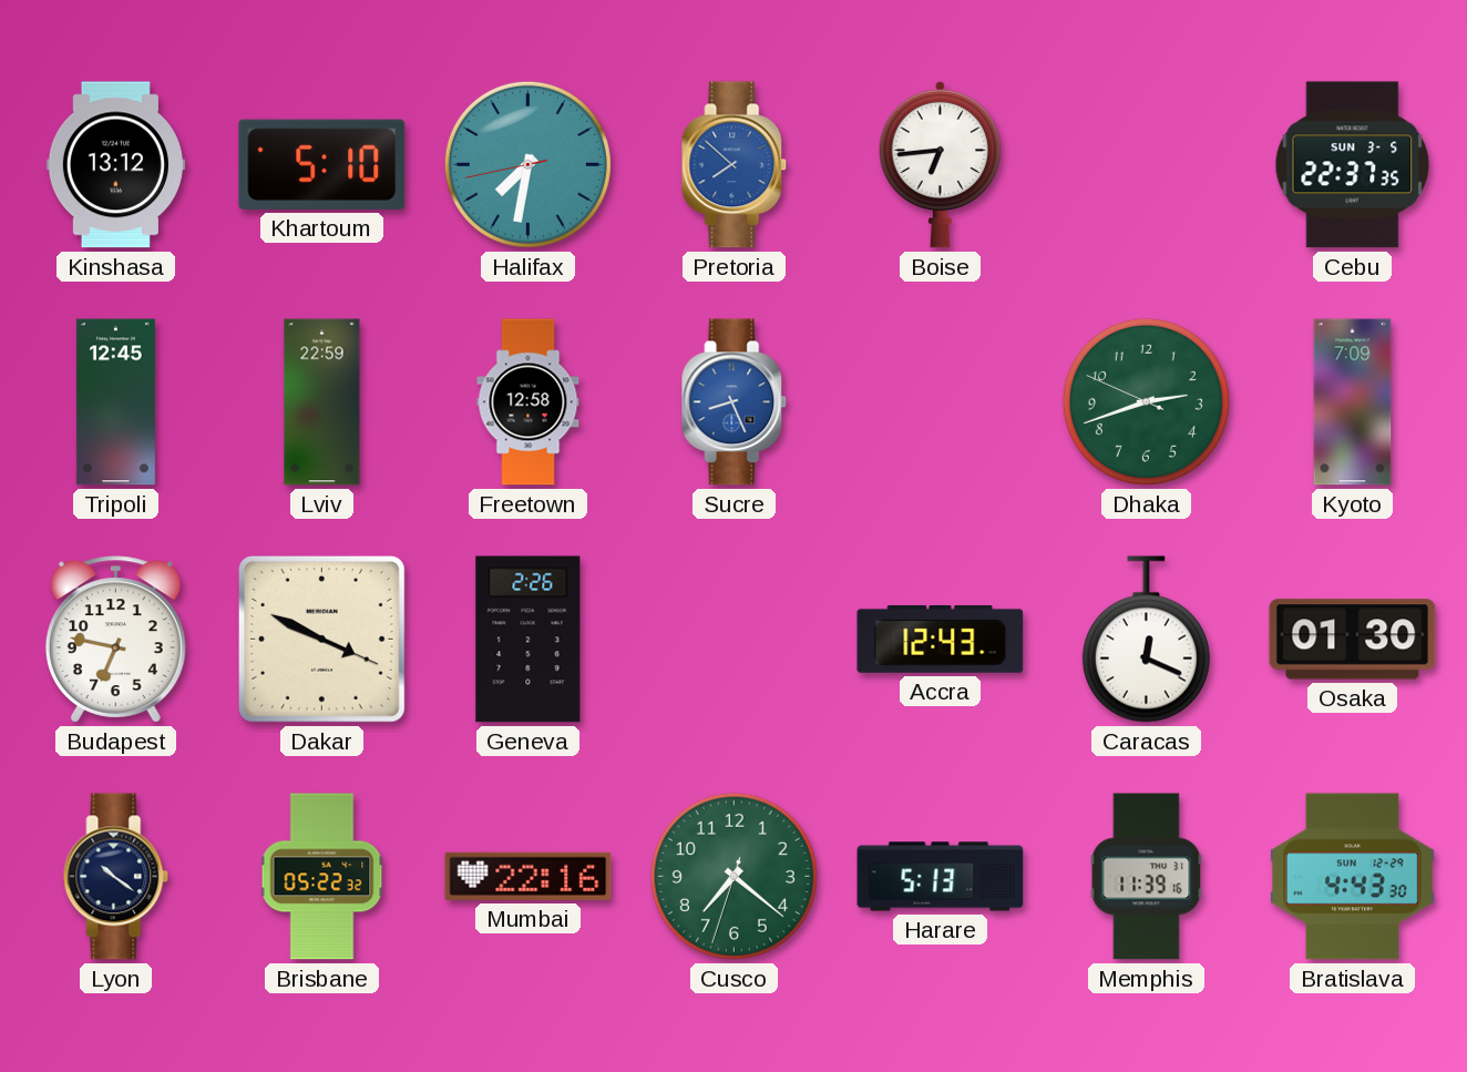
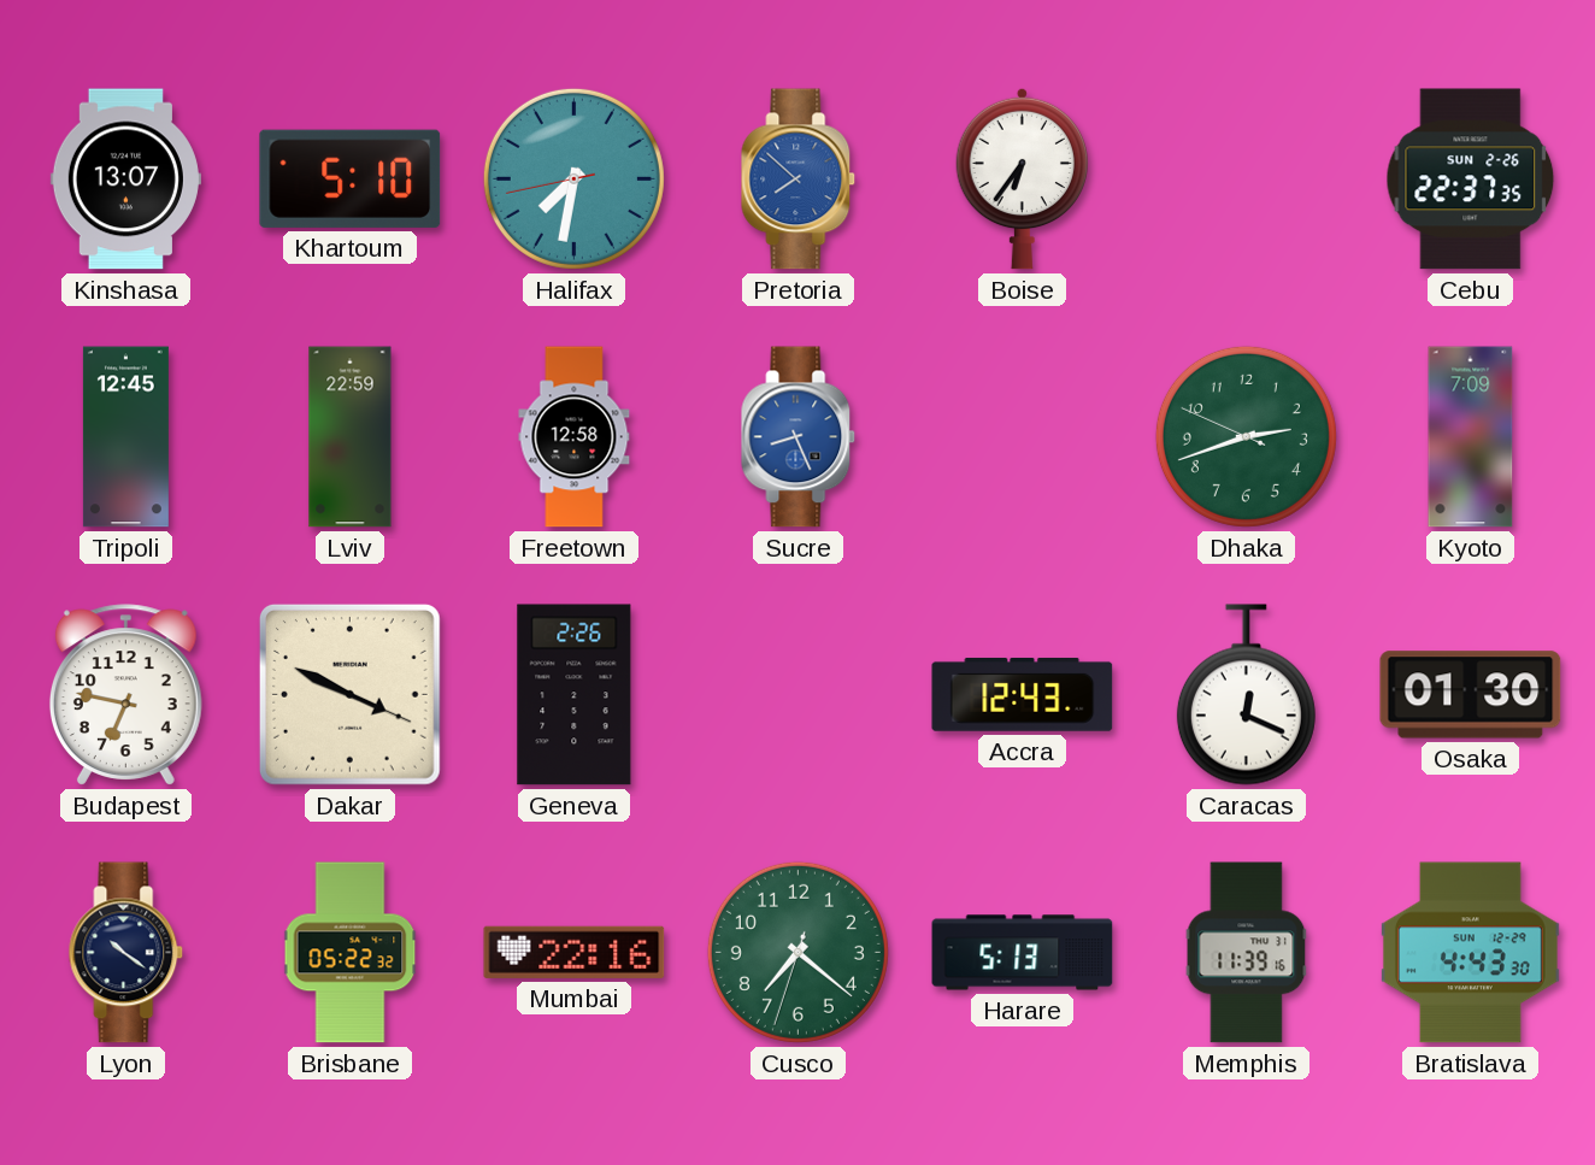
Kinshasa: 13:12 -> 13:07
Boise: 6:44 -> 6:36
Cebu date: SUN 3-5 -> SUN 2-26
